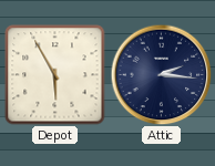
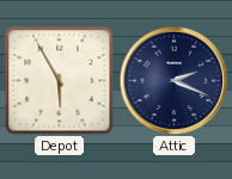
Attic: 2:16 -> 2:19
